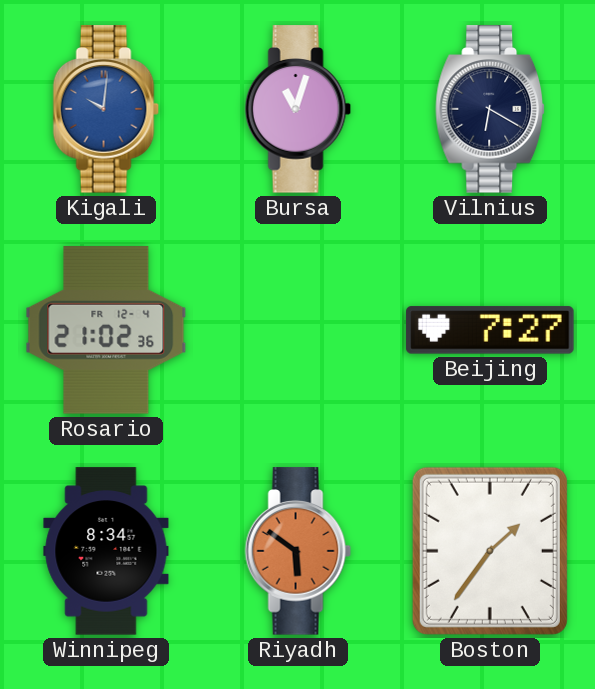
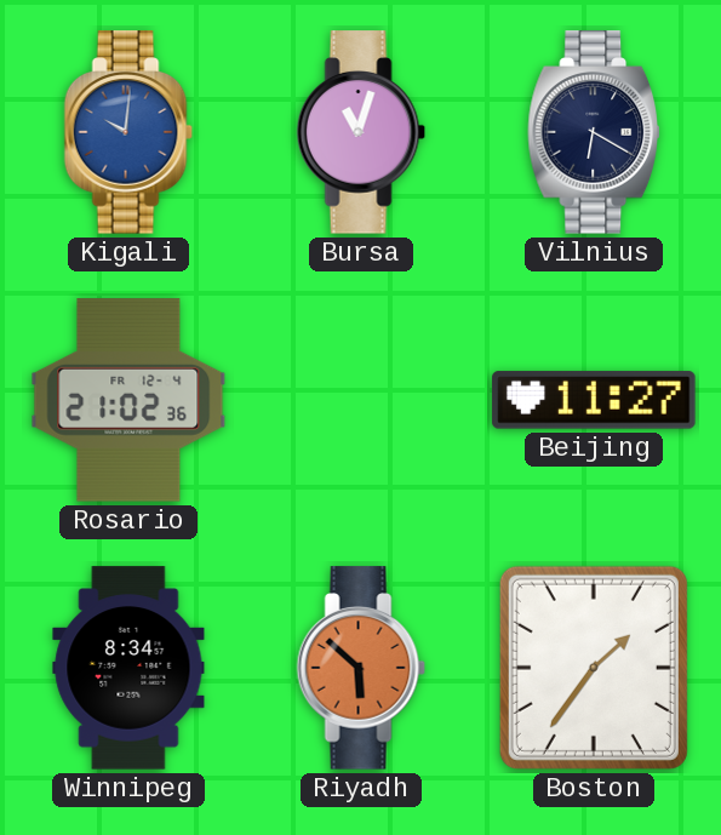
Beijing: 7:27 -> 11:27
Riyadh: 5:51 -> 5:52
